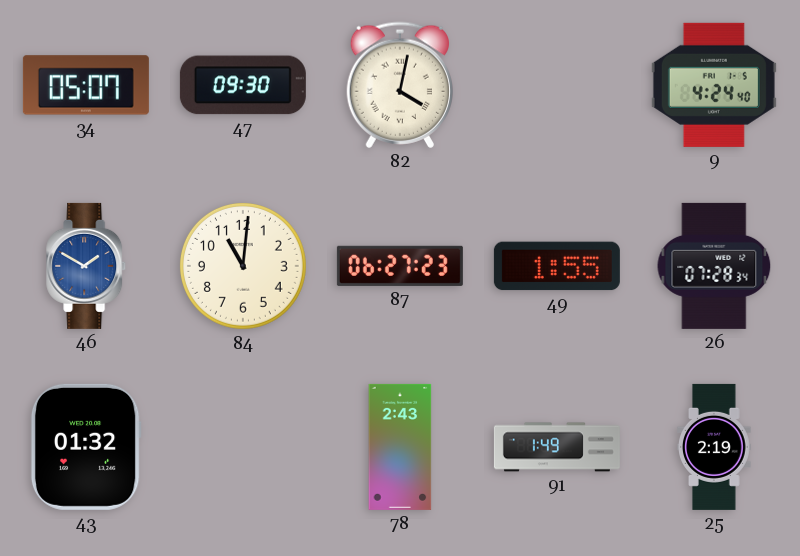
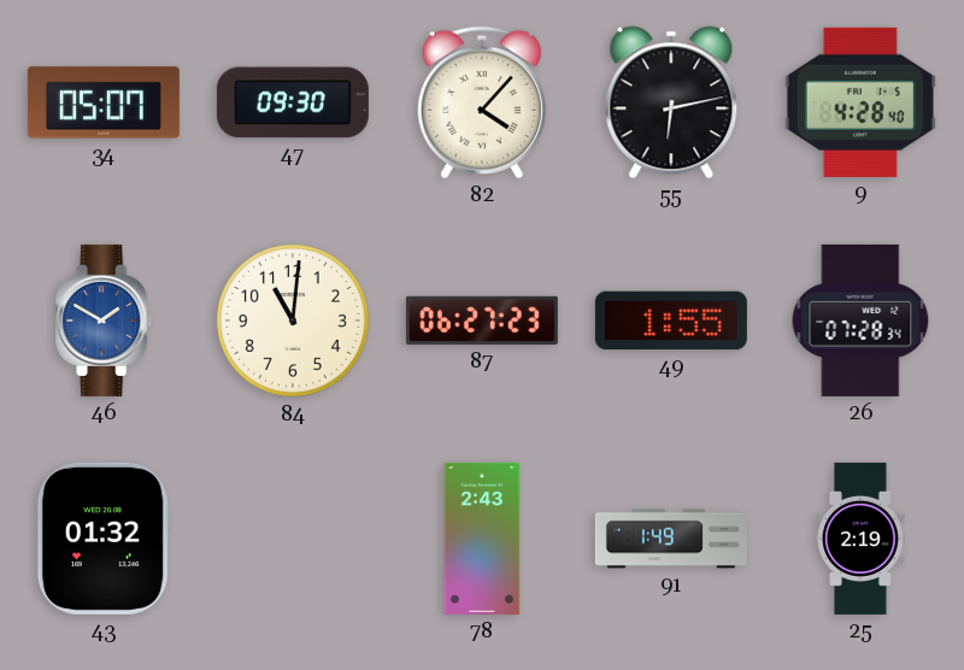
82: 4:02 -> 4:07
55: none -> 6:13
9: 4:24 -> 4:28
